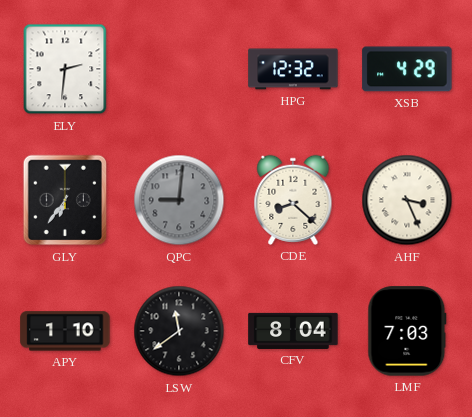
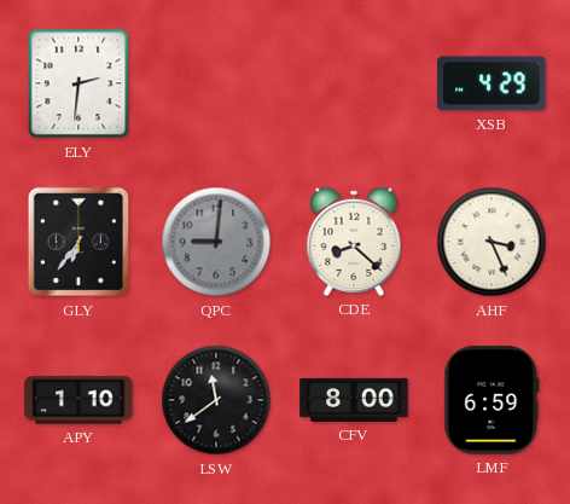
HPG: 12:32 -> none
CFV: 8:04 -> 8:00
LMF: 7:03 -> 6:59
